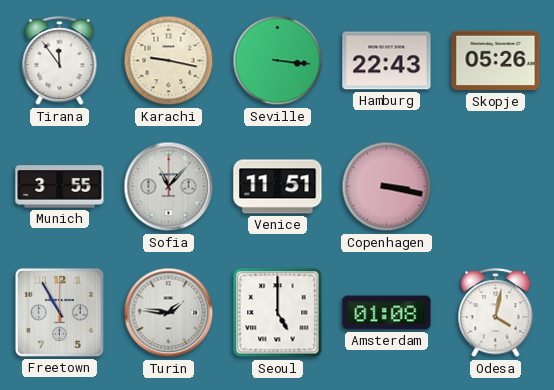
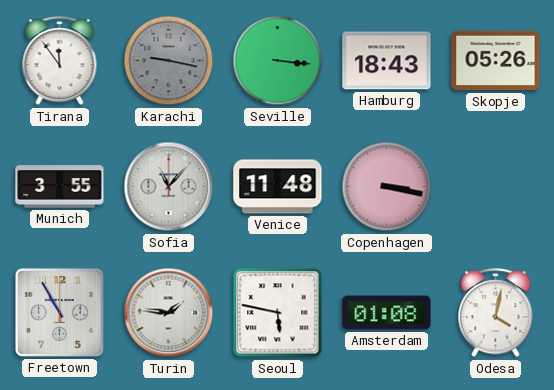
Karachi dial: cream -> grey
Hamburg: 22:43 -> 18:43
Venice: 11:51 -> 11:48
Seoul: 5:00 -> 5:47
